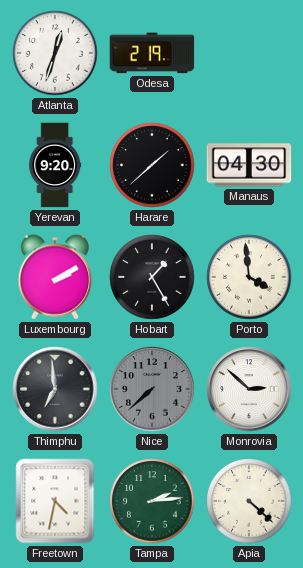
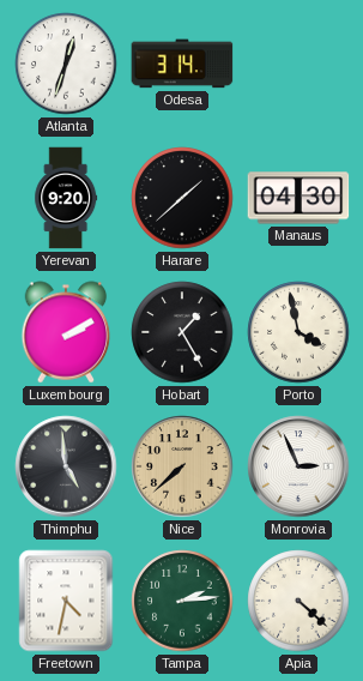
Odesa: 2:19 -> 3:14
Porto: 3:59 -> 3:58
Thimphu: 6:59 -> 4:59
Nice dial: grey -> champagne
Monrovia: 2:52 -> 2:56
